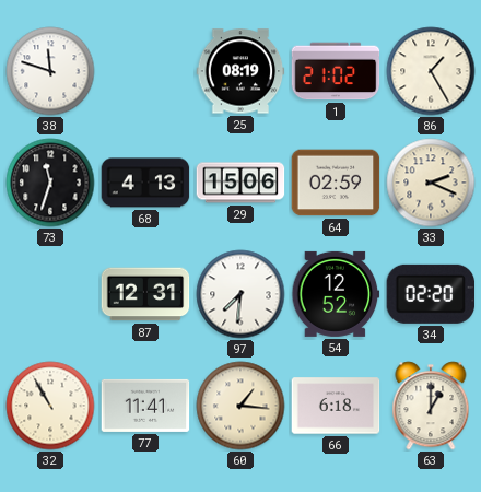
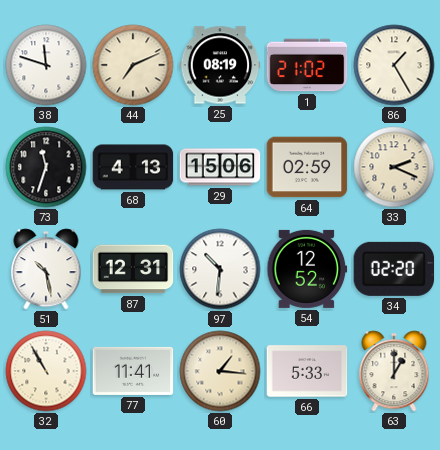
44: none -> 7:11
51: none -> 10:28
97: 7:31 -> 10:31
66: 6:18 -> 5:33
